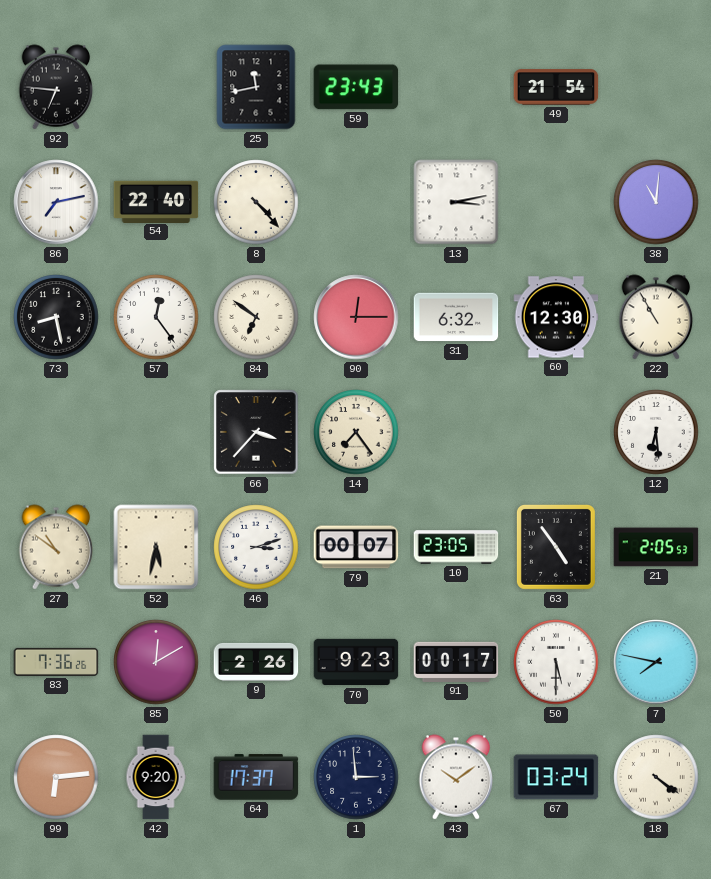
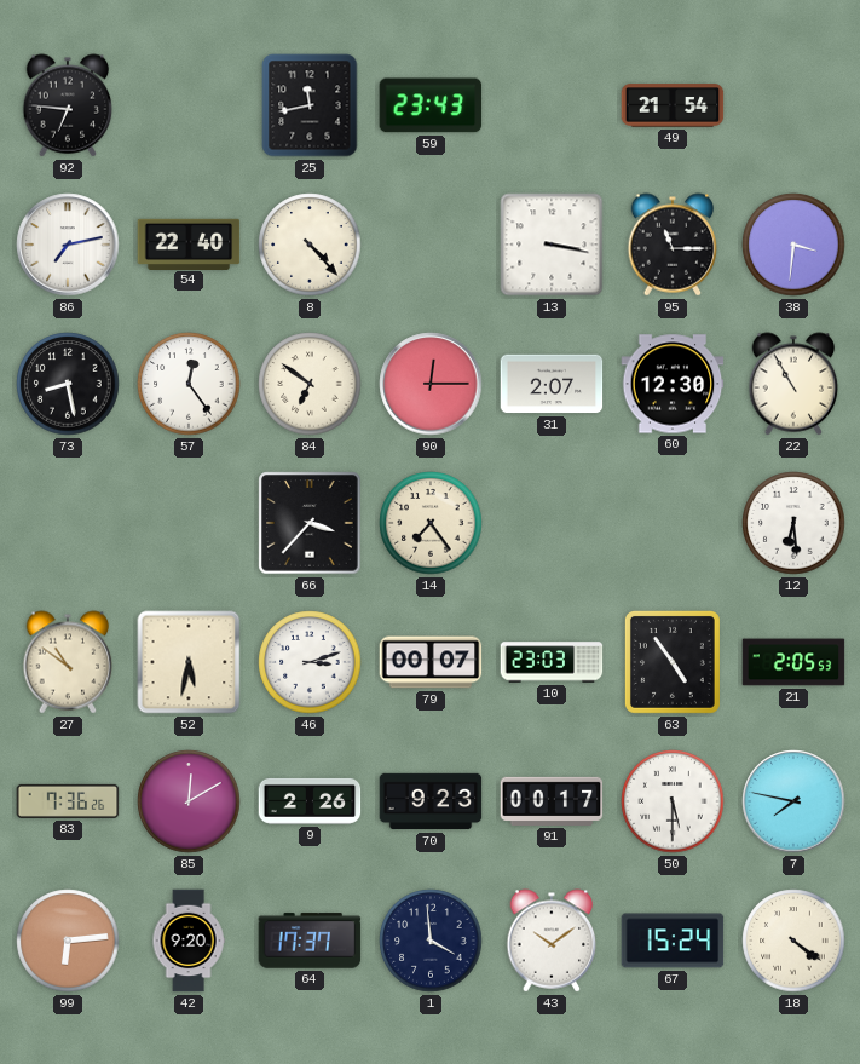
13: 3:13 -> 3:17
95: none -> 11:15
38: 11:01 -> 3:31
31: 6:32 -> 2:07
10: 23:05 -> 23:03
1: 2:59 -> 3:59
67: 03:24 -> 15:24
